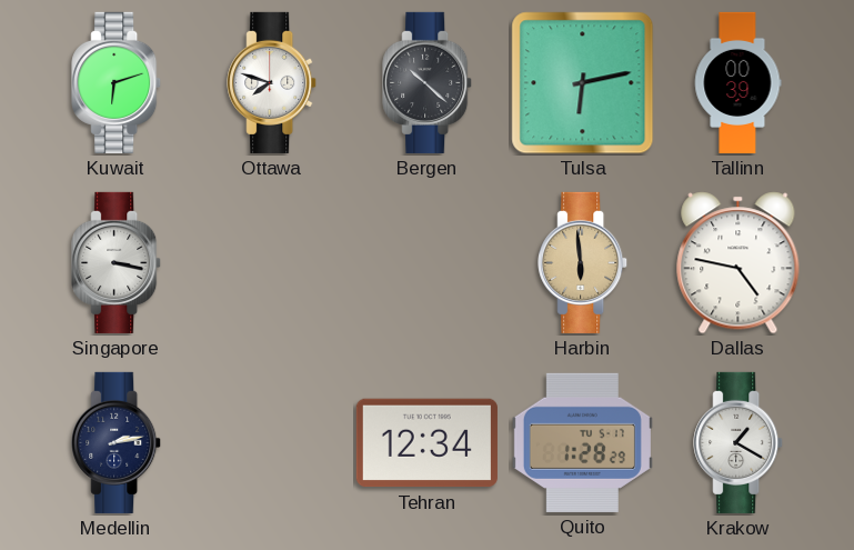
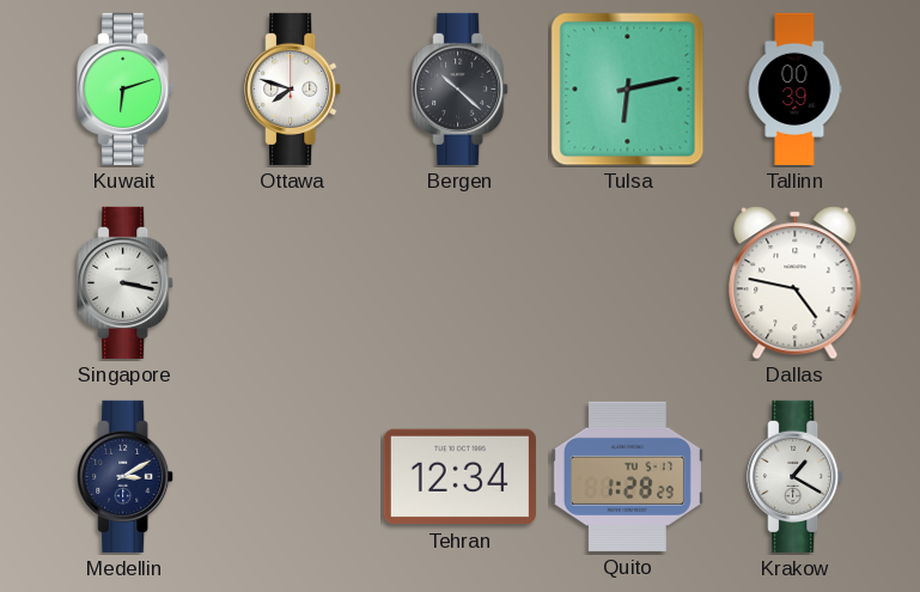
Harbin: 5:59 -> none
Medellin: 2:13 -> 3:10
